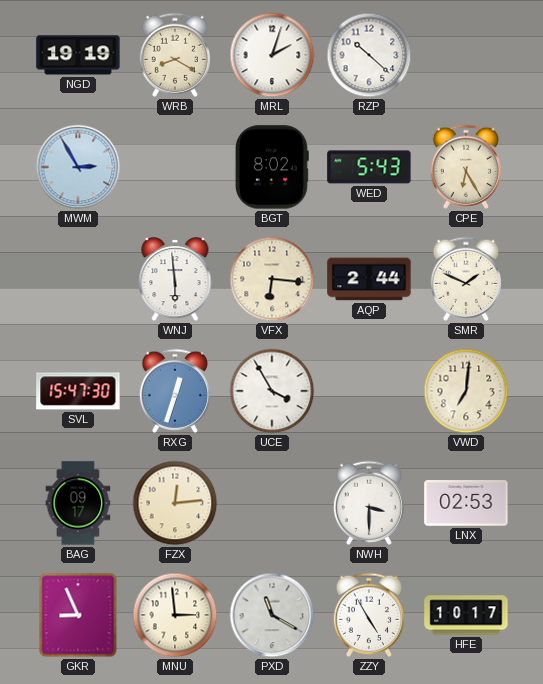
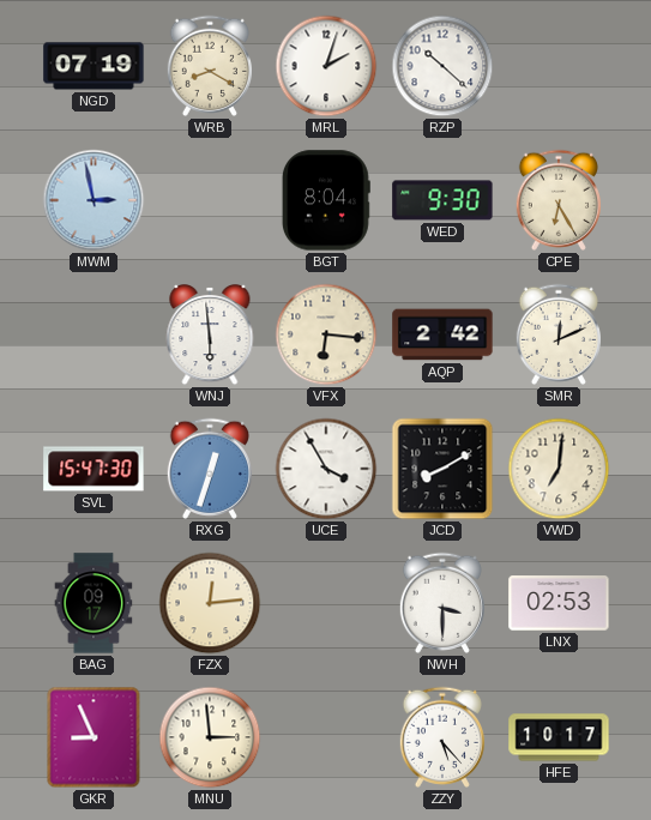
NGD: 19:19 -> 07:19
MWM: 2:55 -> 2:58
BGT: 8:02 -> 8:04
WED: 5:43 -> 9:30
AQP: 2:44 -> 2:42
SMR: 1:49 -> 12:11
JCD: none -> 8:10
PXD: 11:20 -> none
ZZY: 4:55 -> 5:23
